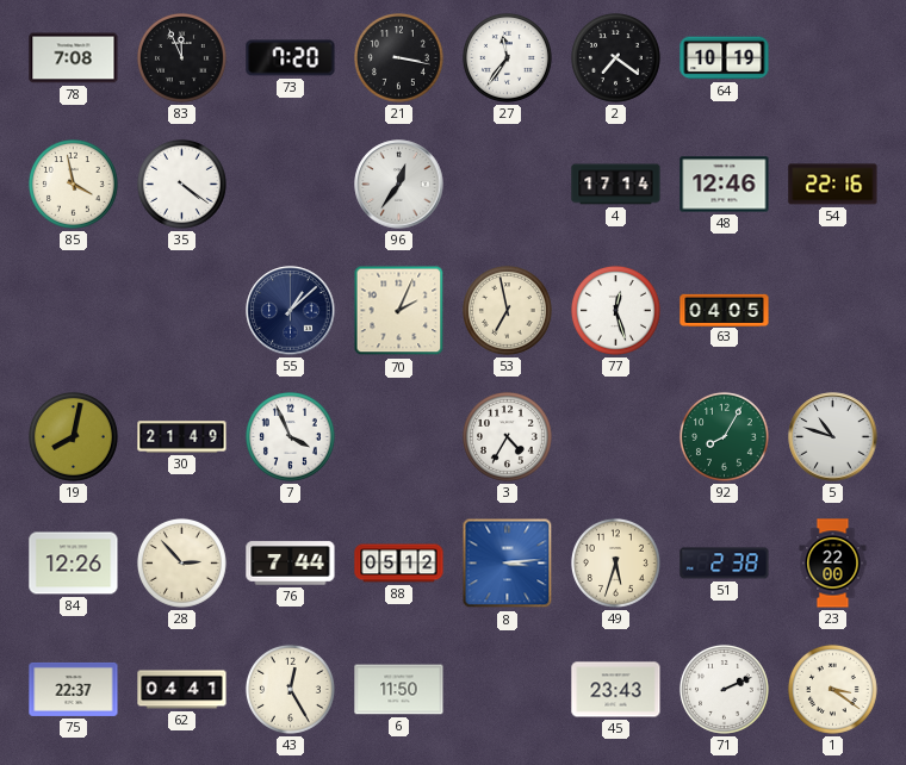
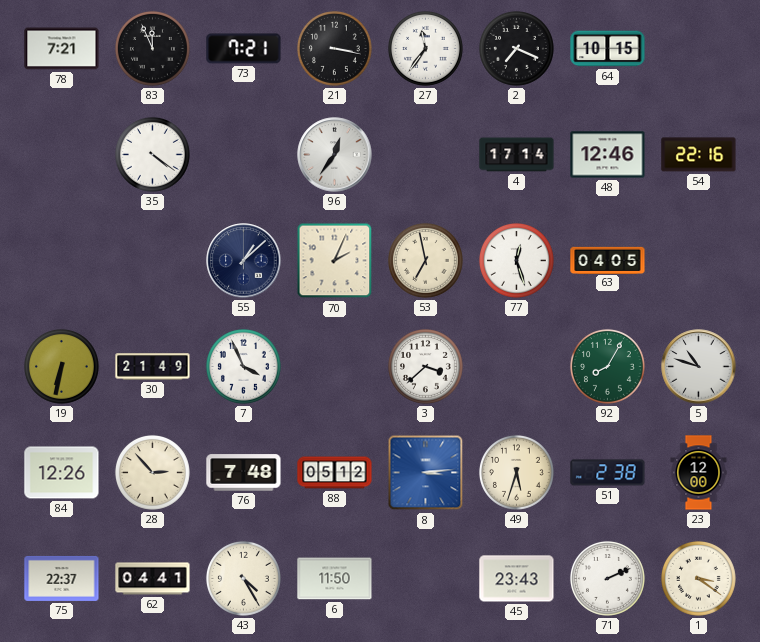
78: 7:08 -> 7:21
73: 7:20 -> 7:21
2: 7:21 -> 7:19
64: 10:19 -> 10:15
85: 3:58 -> none
19: 8:02 -> 6:32
3: 4:35 -> 3:38
76: 7:44 -> 7:48
23: 22:00 -> 12:00
43: 12:25 -> 4:25
